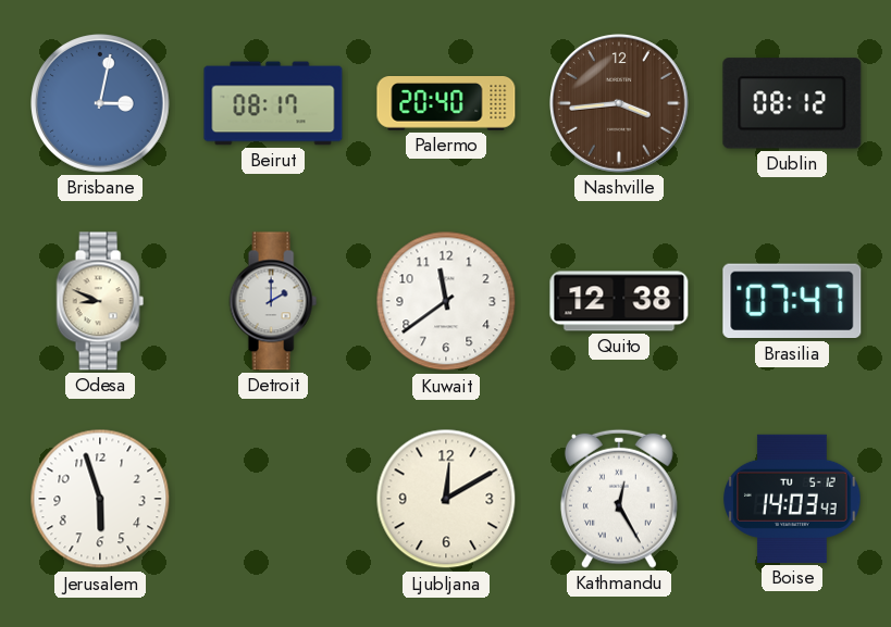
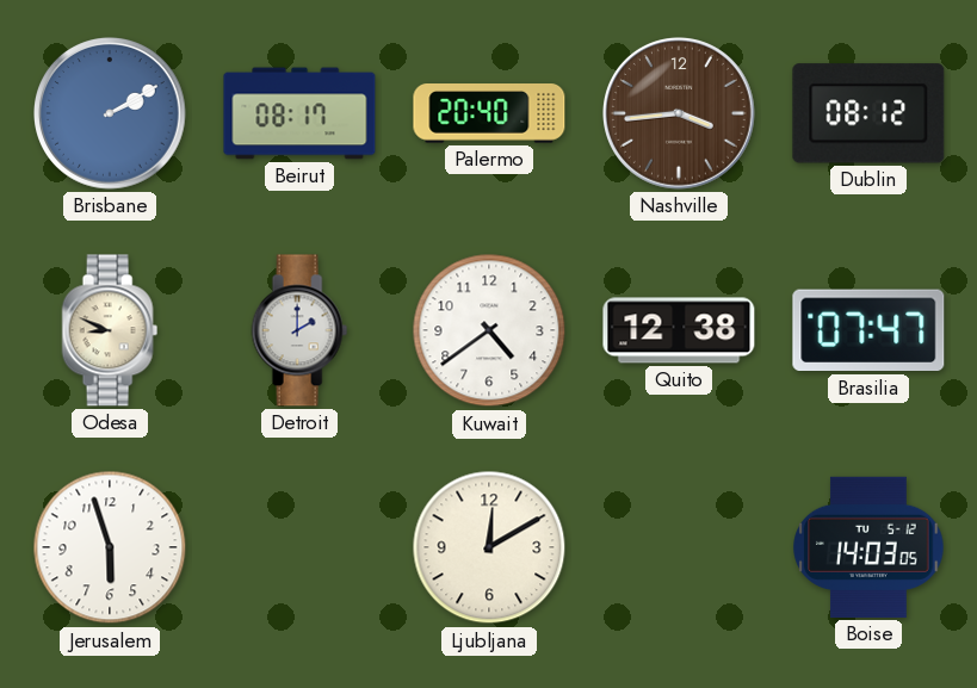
Brisbane: 3:02 -> 2:10
Kuwait: 11:39 -> 4:39
Kathmandu: 12:25 -> none
Boise: 14:03:43 -> 14:03:05
